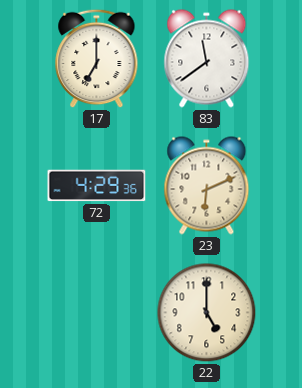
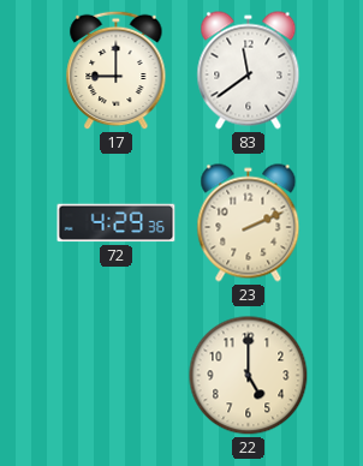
17: 7:00 -> 9:00
23: 6:11 -> 2:11
